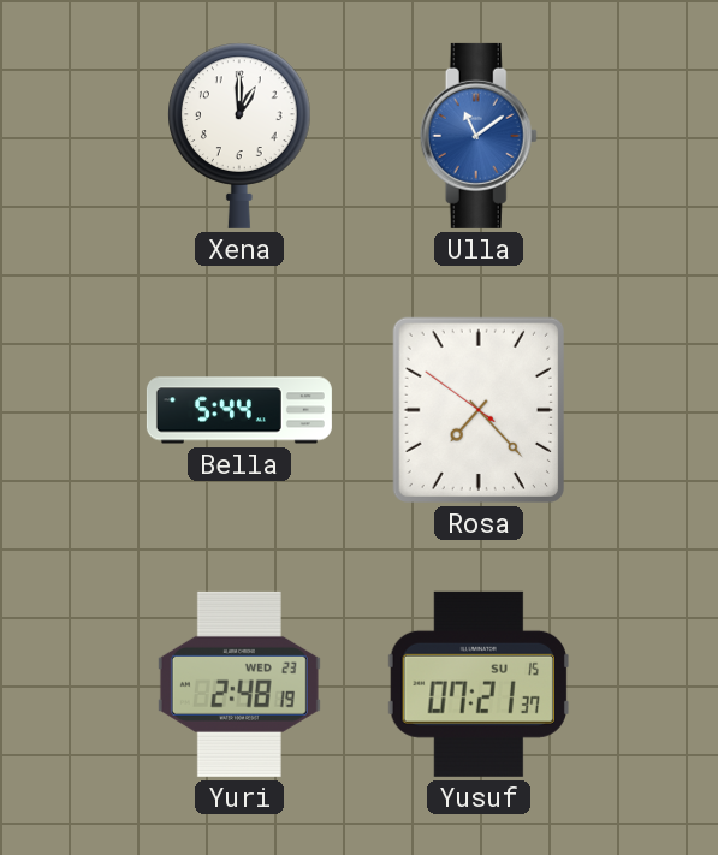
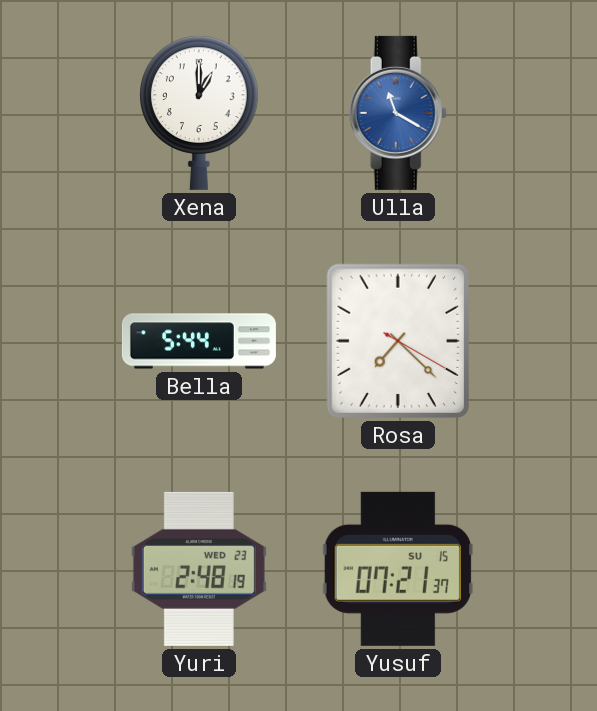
Ulla: 11:09 -> 11:20
Rosa: 7:22:51 -> 7:22:20
